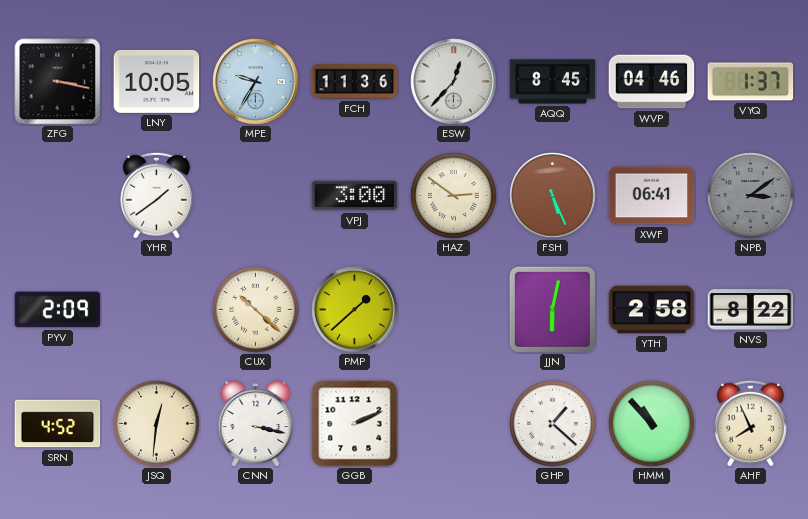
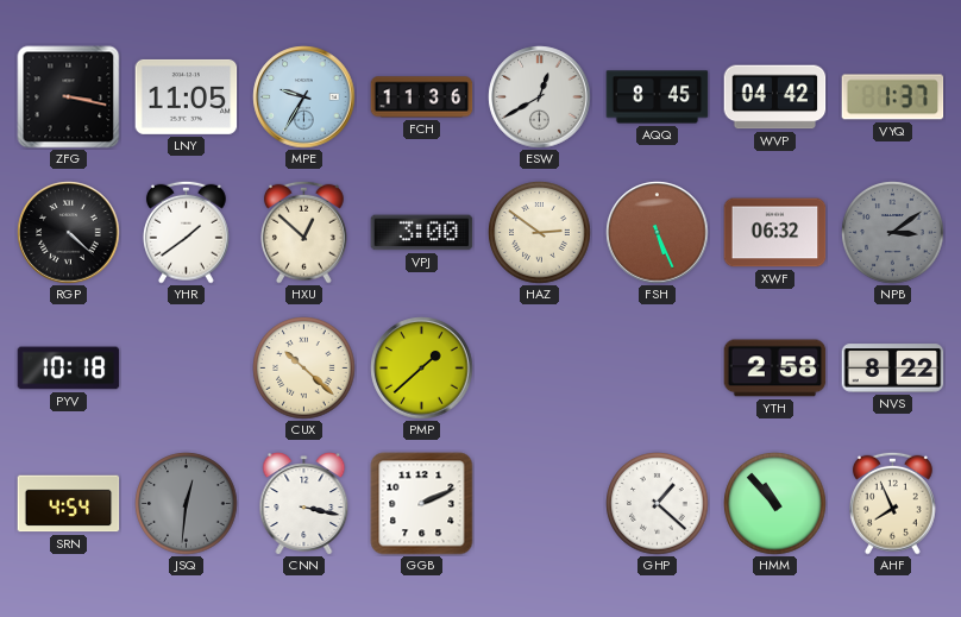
LNY: 10:05 -> 11:05
ESW: 12:37 -> 12:40
WVP: 04:46 -> 04:42
RGP: none -> 4:22
HXU: none -> 12:52
XWF: 06:41 -> 06:32
PYV: 2:09 -> 10:18
JJN: 6:02 -> none
SRN: 4:52 -> 4:54
JSQ dial: cream -> grey
